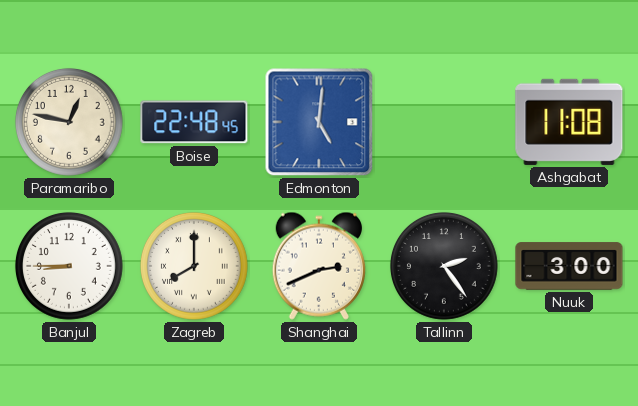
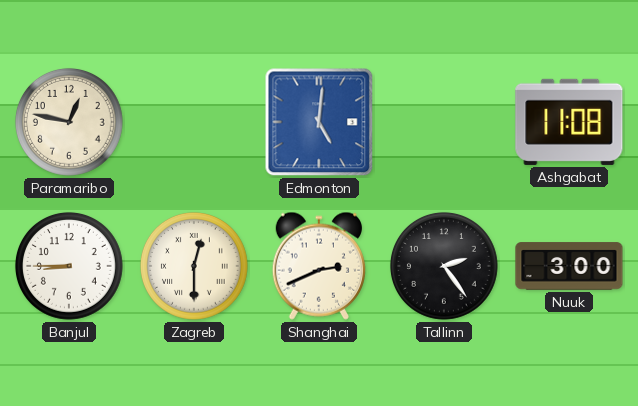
Boise: 22:48 -> none
Zagreb: 8:00 -> 12:30
